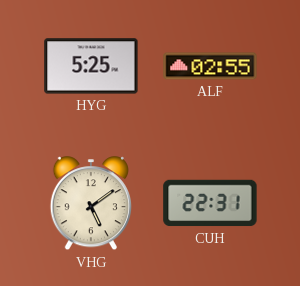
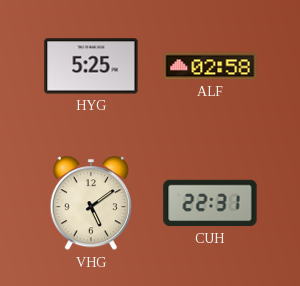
ALF: 02:55 -> 02:58
